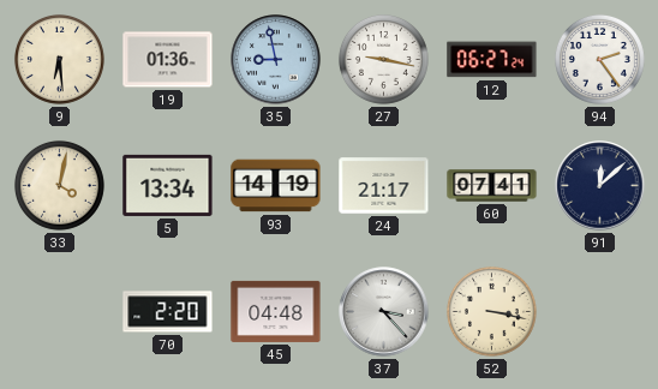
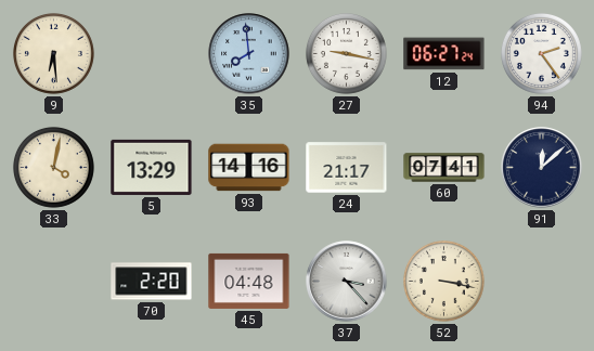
19: 01:36 -> none
35: 8:58 -> 7:59
5: 13:34 -> 13:29
93: 14:19 -> 14:16
